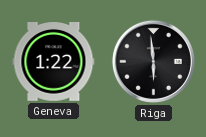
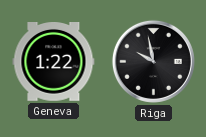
Riga: 5:59 -> 9:58
